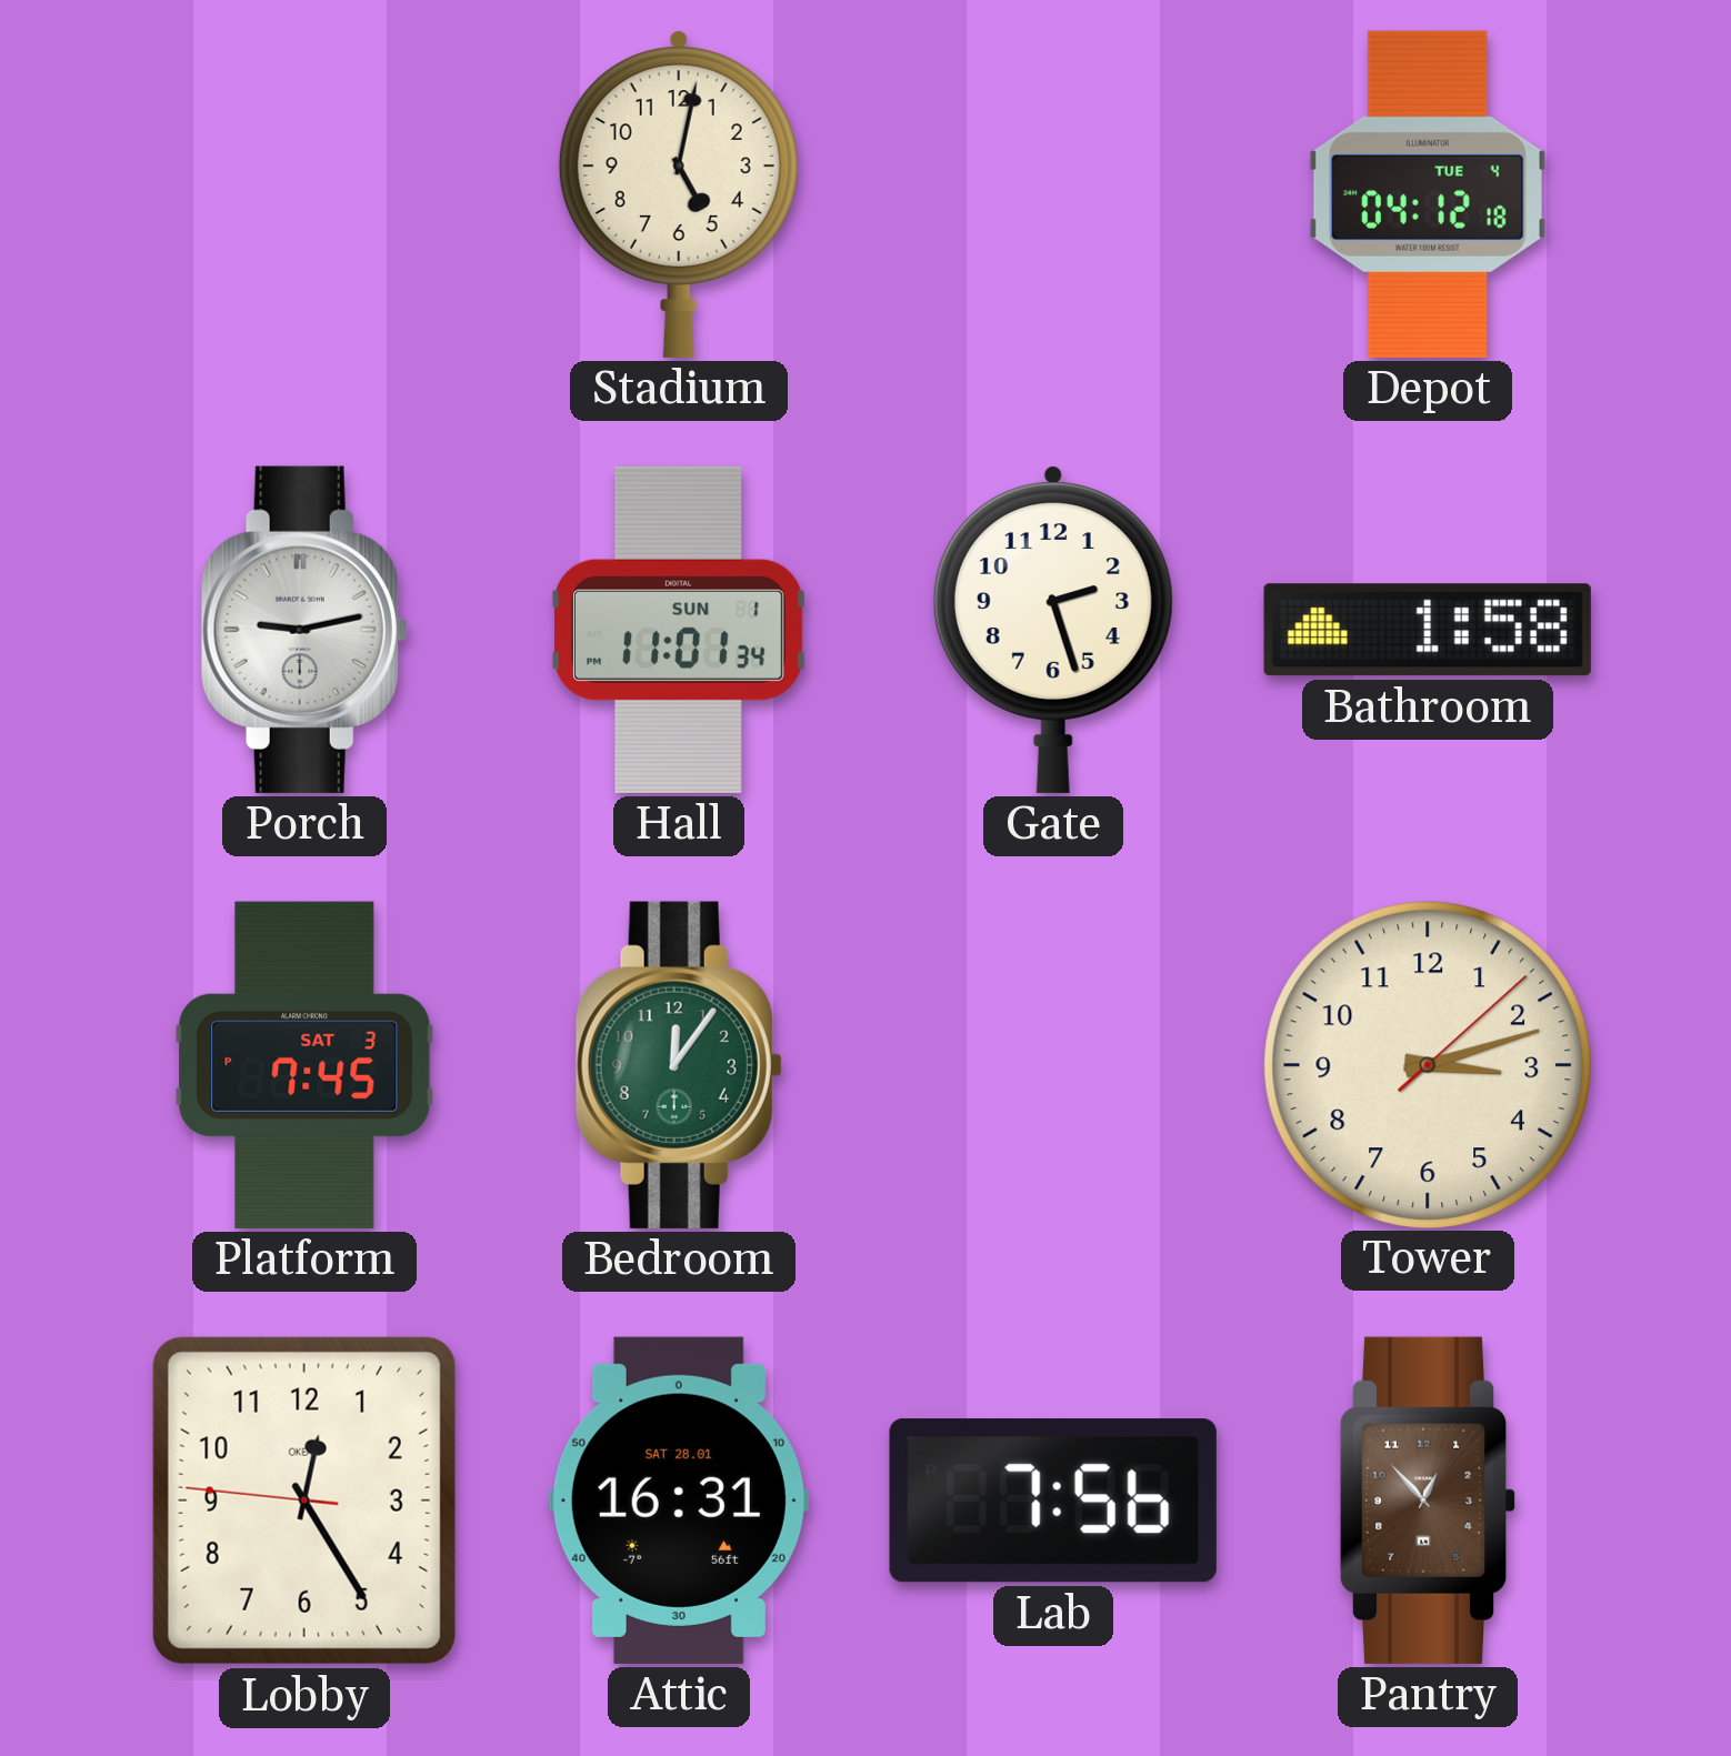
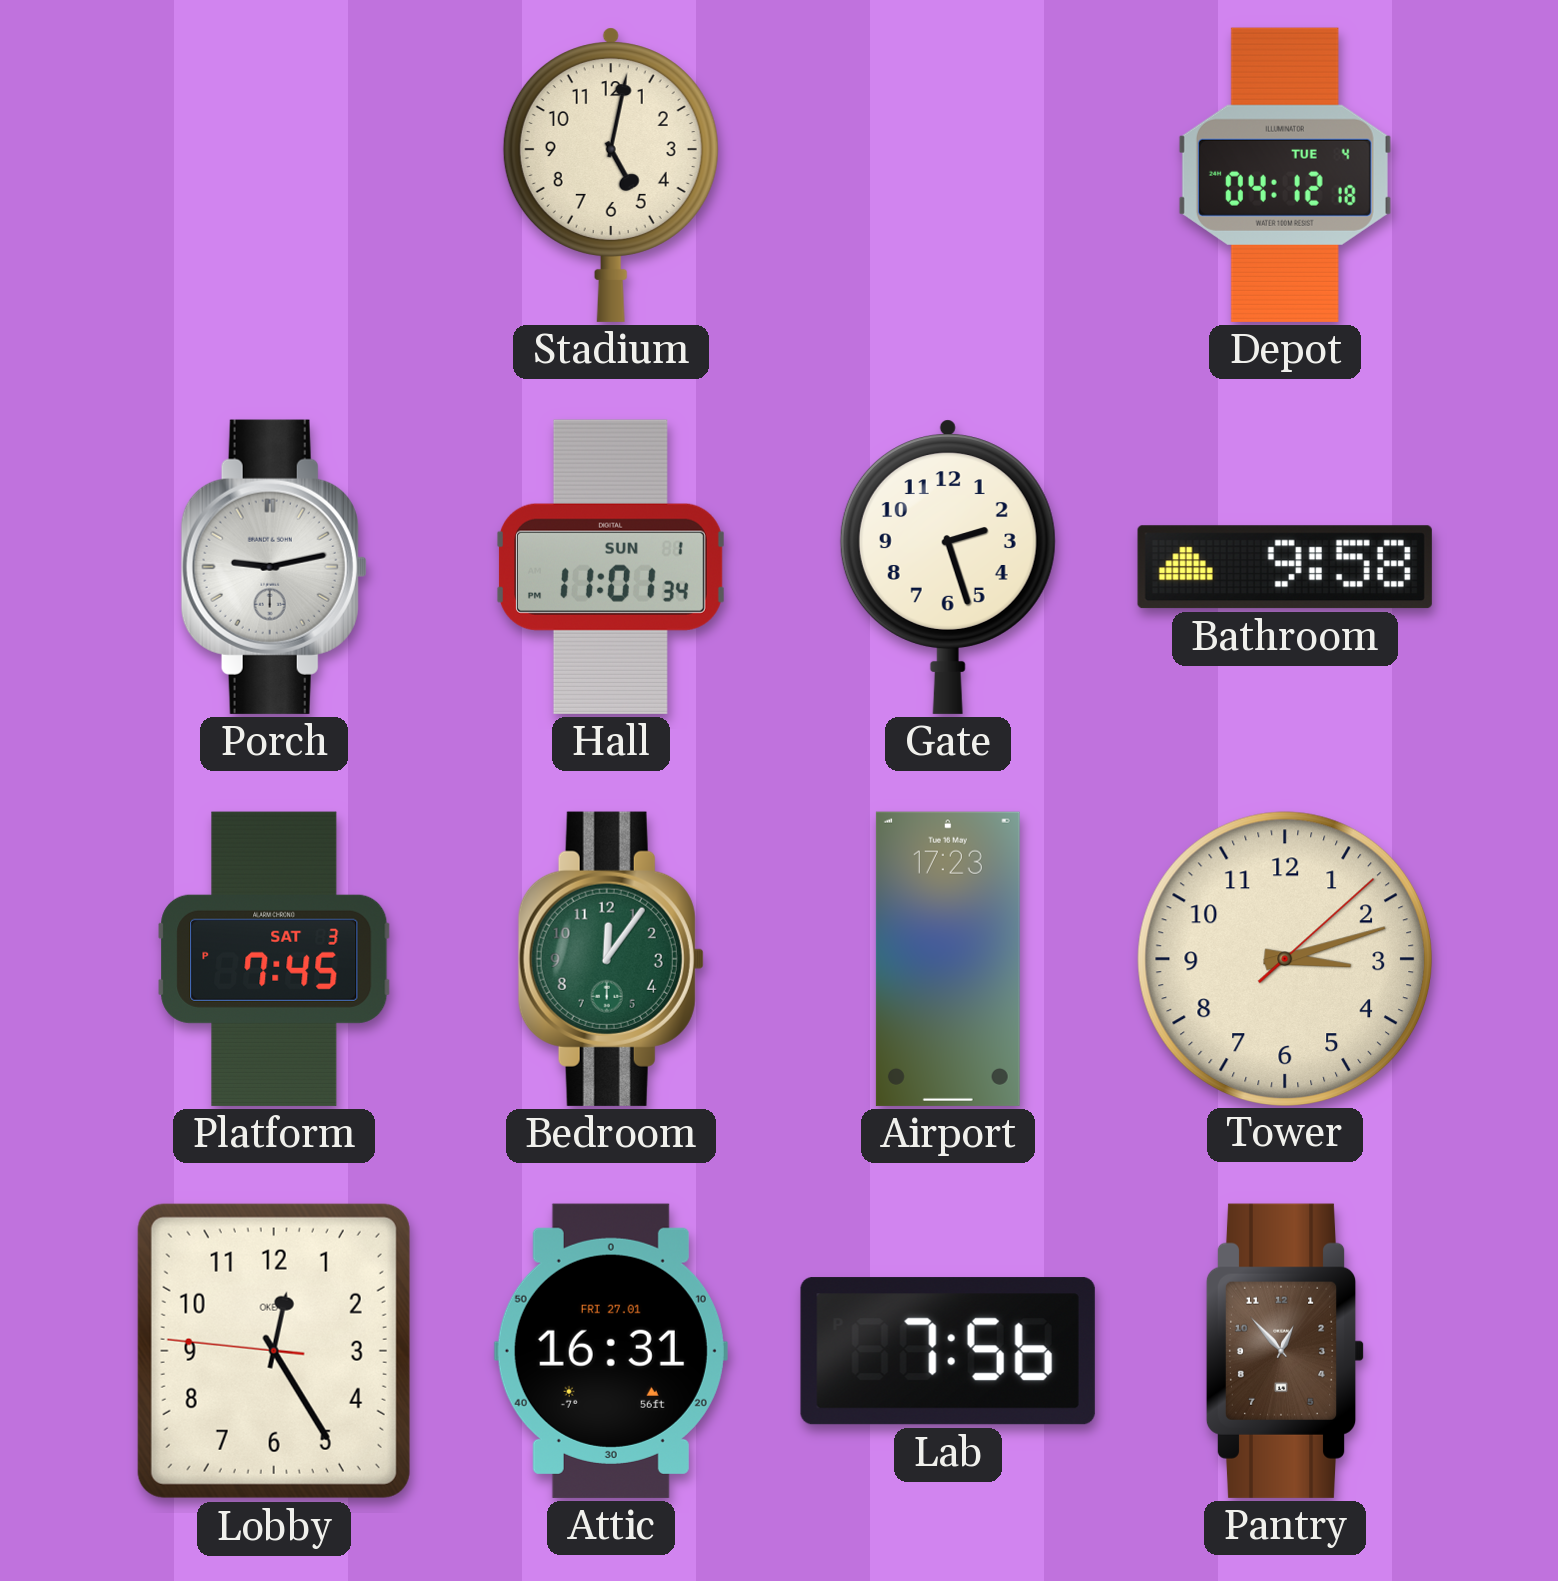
Bathroom: 1:58 -> 9:58
Airport: none -> 17:23
Attic date: SAT 28.01 -> FRI 27.01
